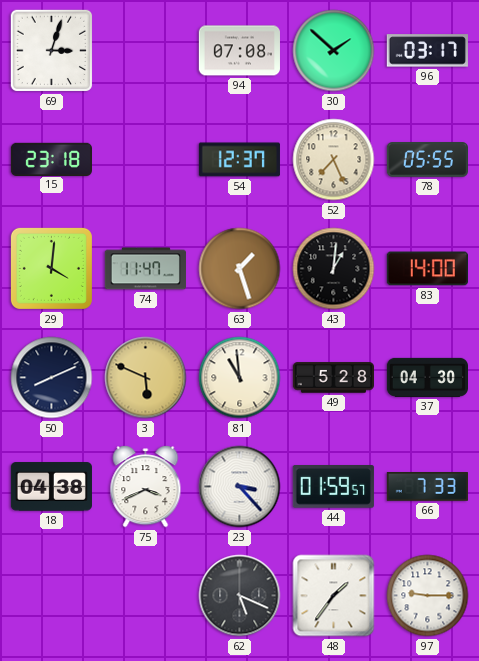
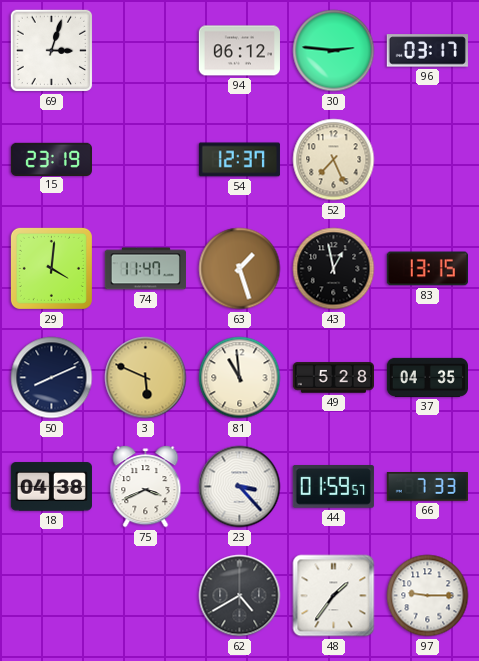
94: 07:08 -> 06:12
30: 1:52 -> 2:46
15: 23:18 -> 23:19
78: 05:55 -> none
43: 1:01 -> 12:58
83: 14:00 -> 13:15
37: 04:30 -> 04:35
62: 5:19 -> 4:40
